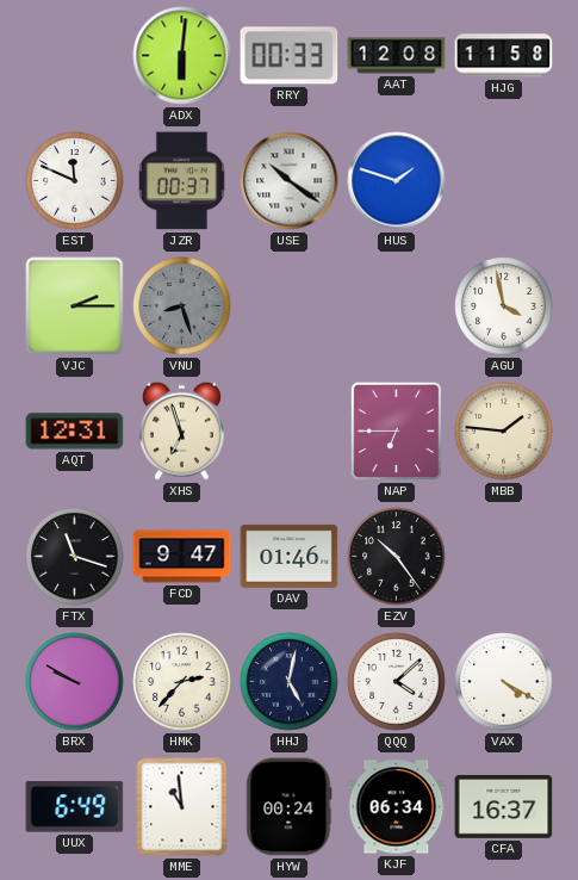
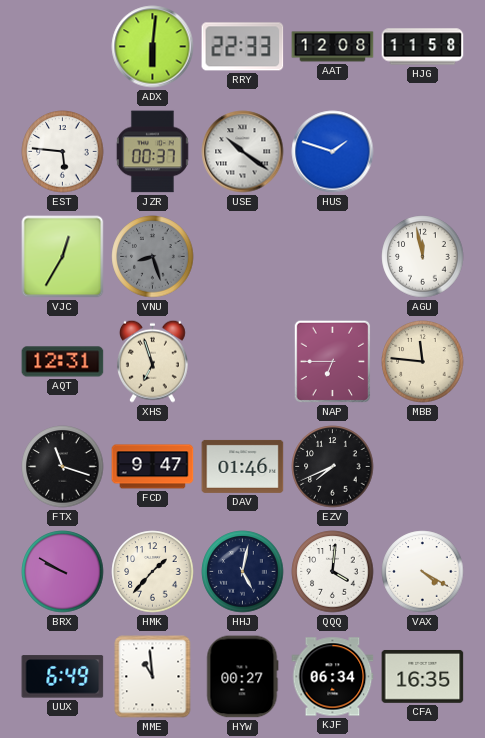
RRY: 00:33 -> 22:33
EST: 11:49 -> 5:46
VJC: 2:15 -> 12:35
AGU: 3:58 -> 11:58
MBB: 1:46 -> 11:46
EZV: 10:24 -> 7:41
HMK: 2:37 -> 1:37
QQQ: 4:08 -> 4:01
HYW: 00:24 -> 00:27
CFA: 16:37 -> 16:35
